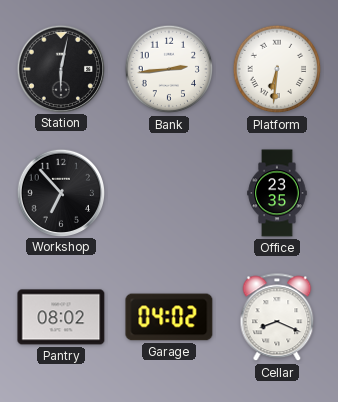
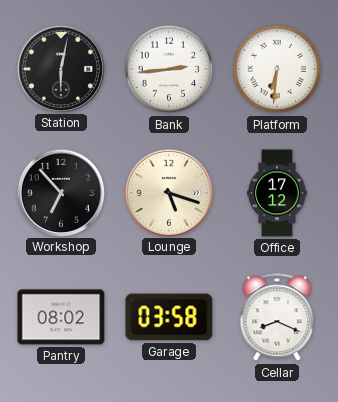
Lounge: none -> 5:18
Office: 23:35 -> 17:12
Garage: 04:02 -> 03:58
